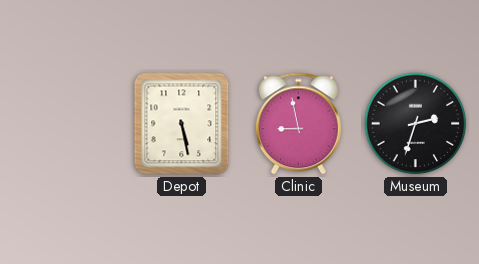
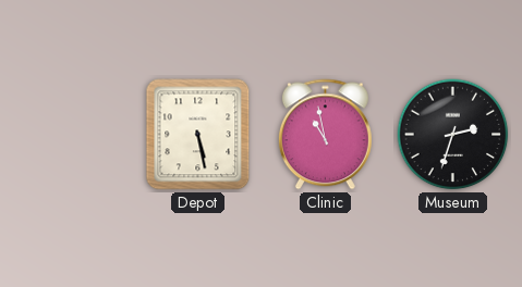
Clinic: 8:58 -> 10:58
